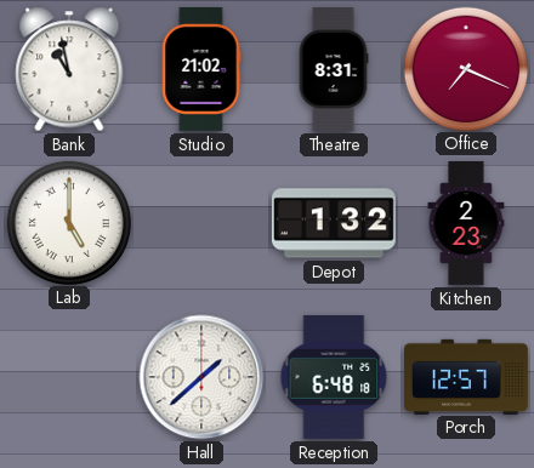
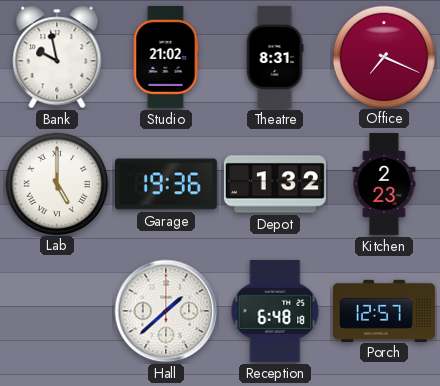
Bank: 10:58 -> 9:58
Garage: none -> 19:36
